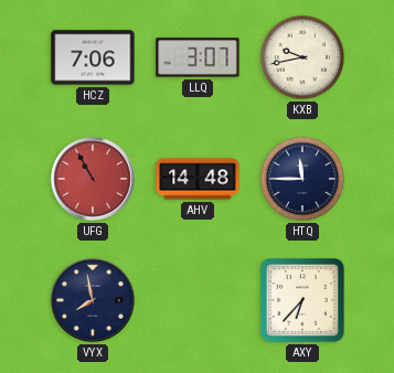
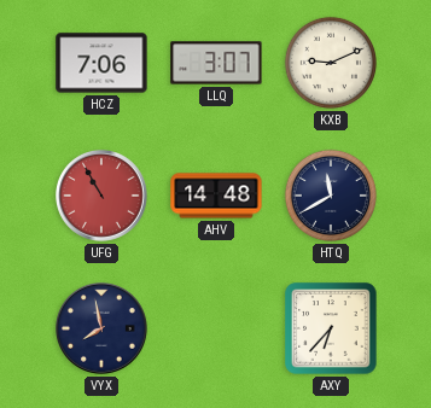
KXB: 9:43 -> 9:11
HTQ: 11:45 -> 11:40
